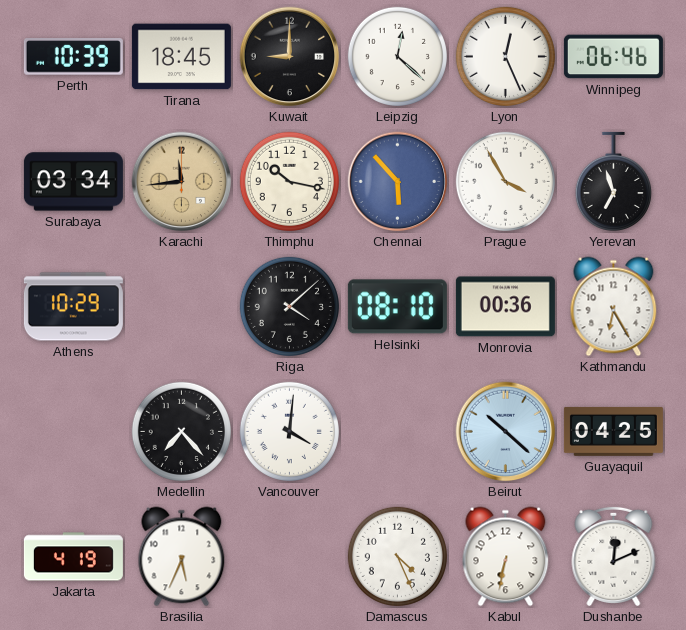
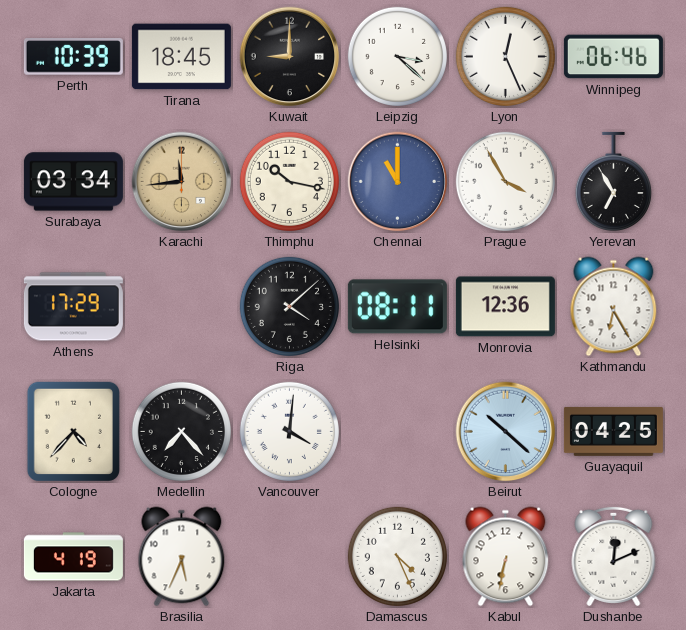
Leipzig: 12:22 -> 3:22
Chennai: 5:53 -> 11:00
Yerevan: 6:57 -> 6:55
Athens: 10:29 -> 17:29
Helsinki: 08:10 -> 08:11
Monrovia: 00:36 -> 12:36
Cologne: none -> 4:37
